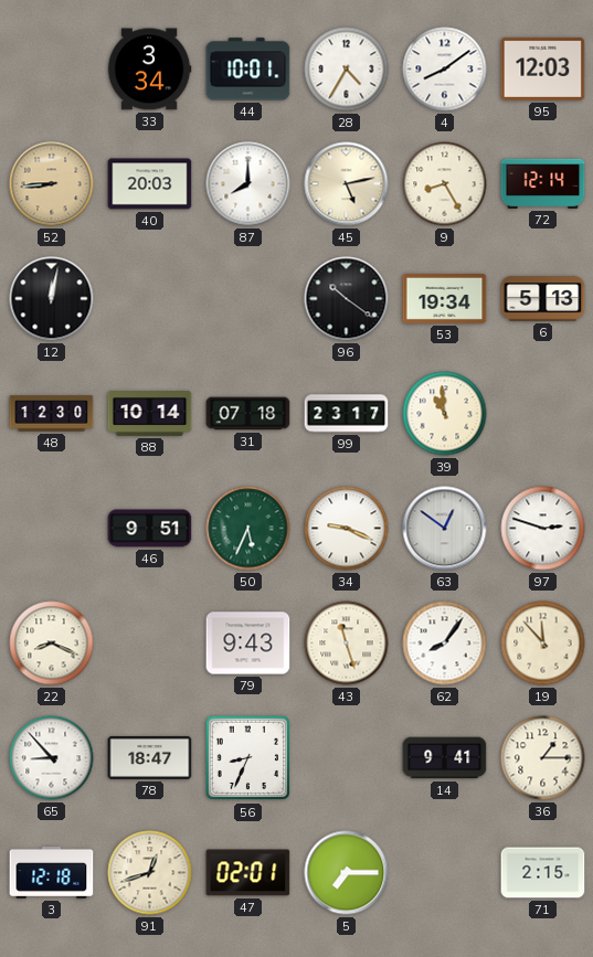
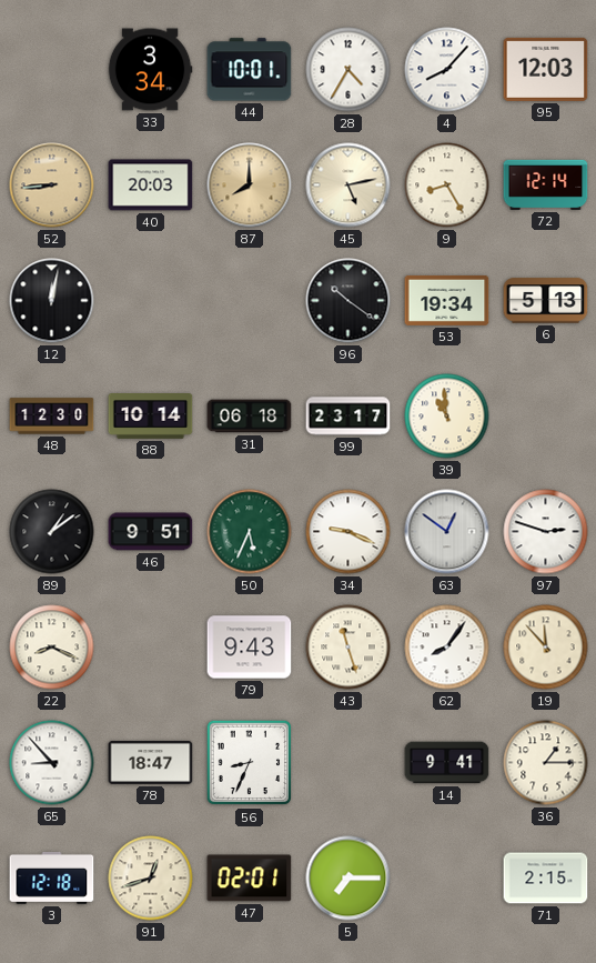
4: 8:09 -> 8:07
87 dial: white -> champagne
31: 07:18 -> 06:18
89: none -> 1:09
